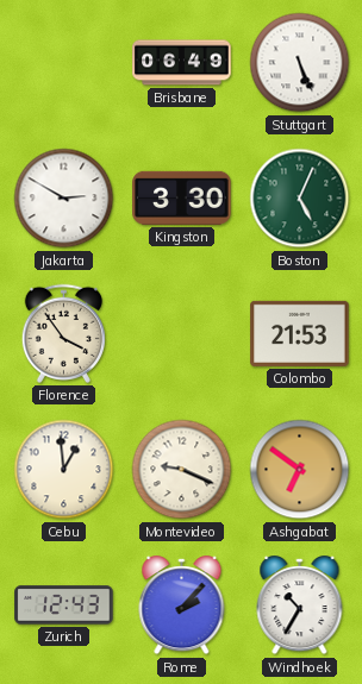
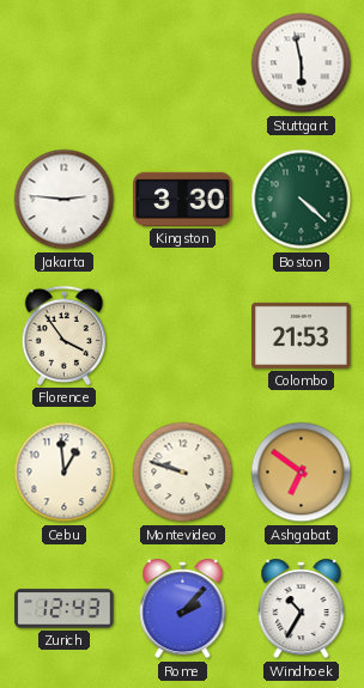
Brisbane: 06:49 -> none
Stuttgart: 5:26 -> 5:58
Jakarta: 2:50 -> 2:46
Boston: 5:04 -> 4:22
Montevideo: 9:19 -> 9:48
